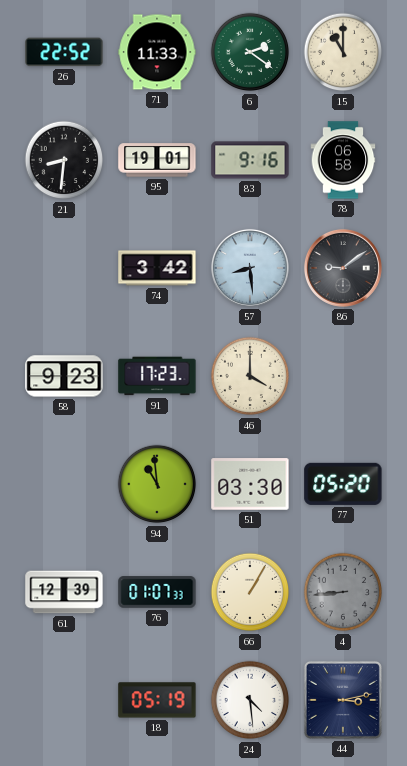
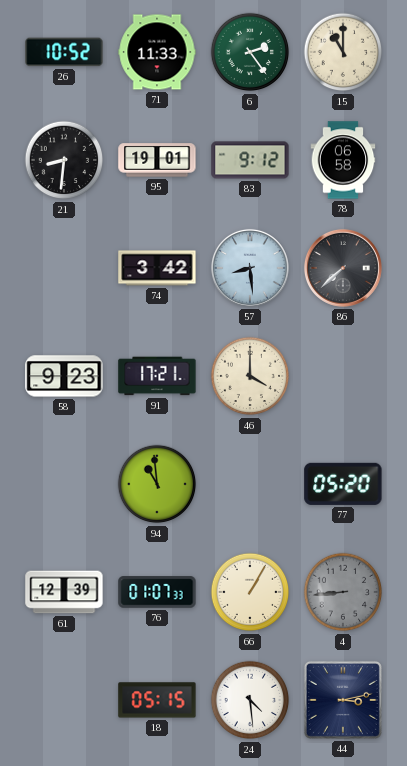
26: 22:52 -> 10:52
6: 2:21 -> 2:24
83: 9:16 -> 9:12
86: 9:09 -> 7:38
91: 17:23 -> 17:21
51: 03:30 -> none
18: 05:19 -> 05:15
